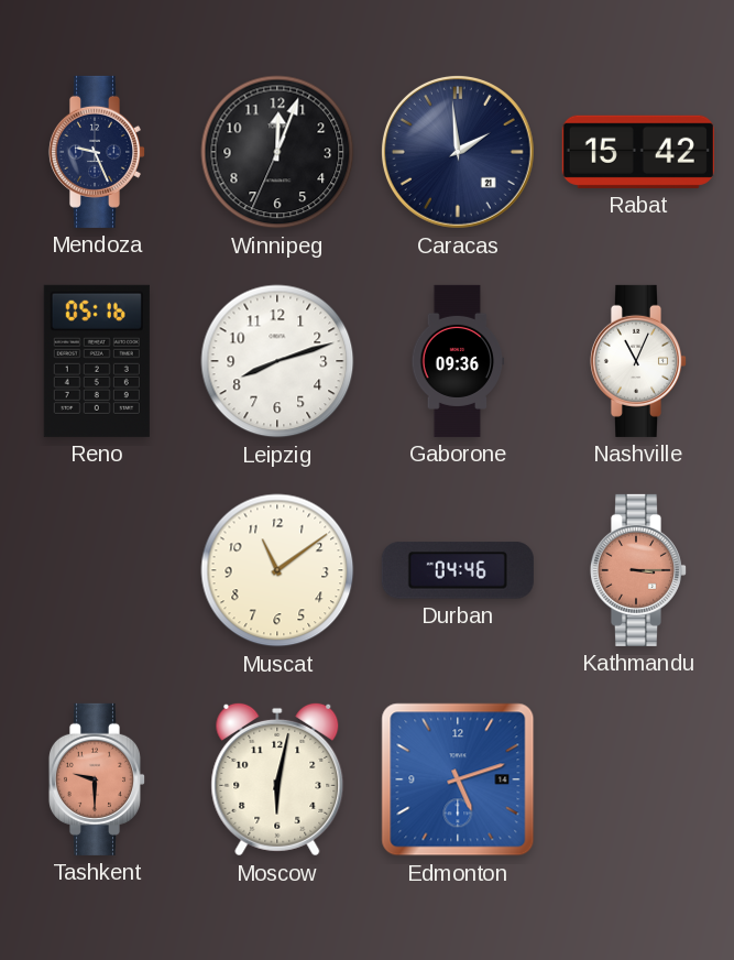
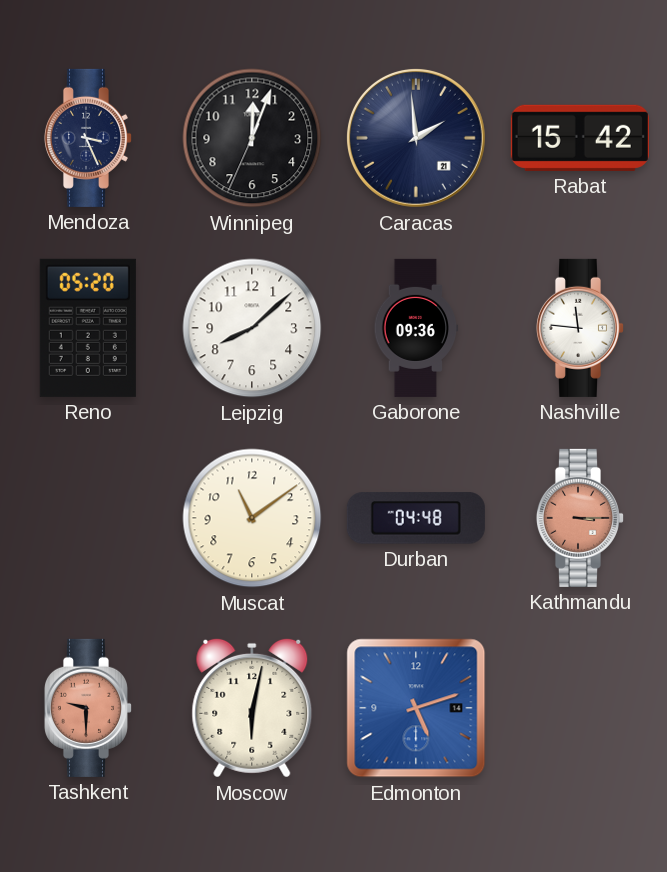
Mendoza: 9:26 -> 3:26
Reno: 05:16 -> 05:20
Leipzig: 8:12 -> 8:08
Nashville: 11:04 -> 11:46
Durban: 04:46 -> 04:48
